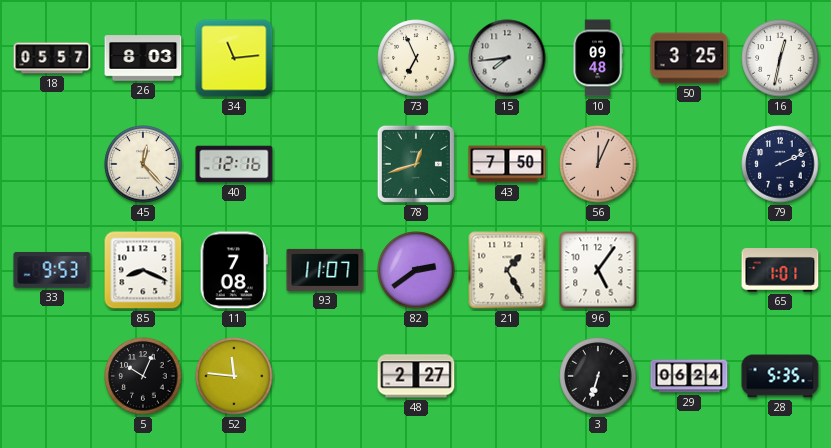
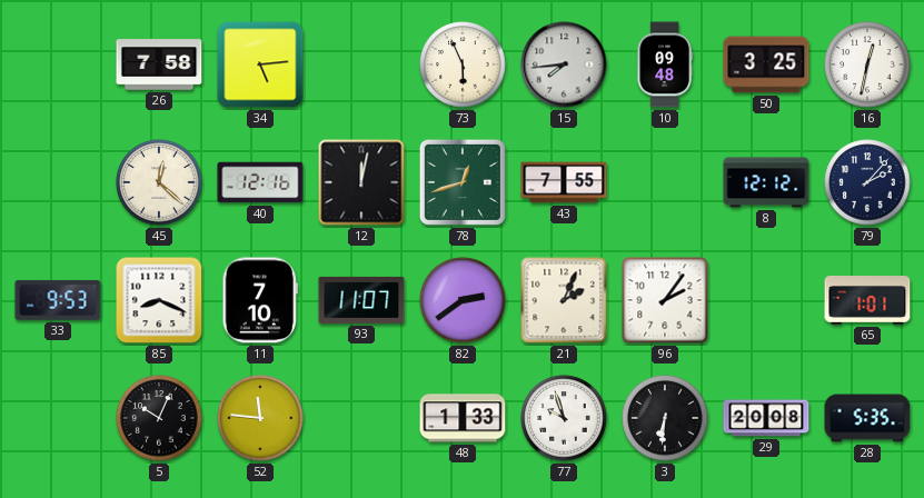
18: 05:57 -> none
26: 8:03 -> 7:58
34: 11:14 -> 5:14
73: 6:56 -> 5:56
45: 12:23 -> 12:22
12: none -> 12:02
43: 7:50 -> 7:55
56: 12:04 -> none
8: none -> 12:12
79: 2:11 -> 2:07
11: 7:08 -> 7:10
21: 1:25 -> 2:04
96: 5:06 -> 2:06
48: 2:27 -> 1:33
77: none -> 9:57
3: 6:33 -> 6:31
29: 06:24 -> 20:08
